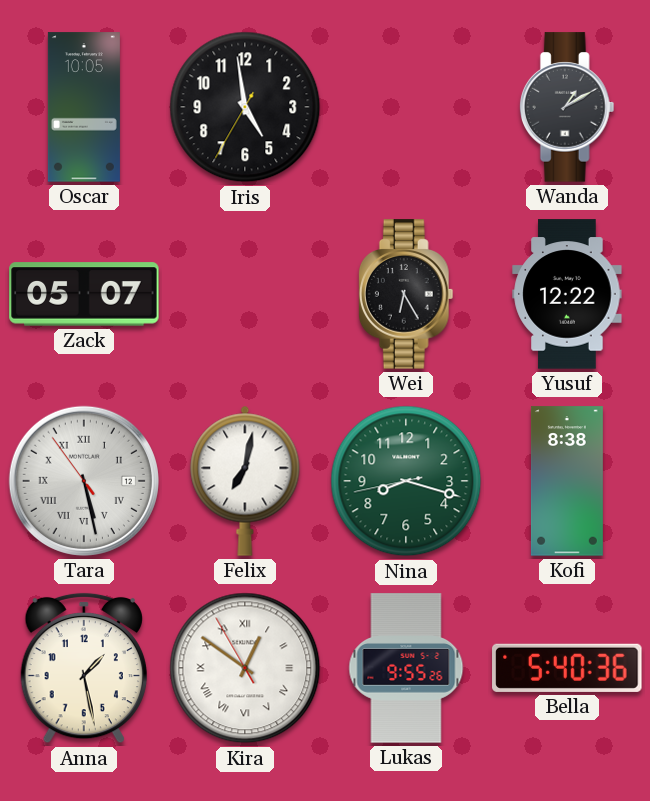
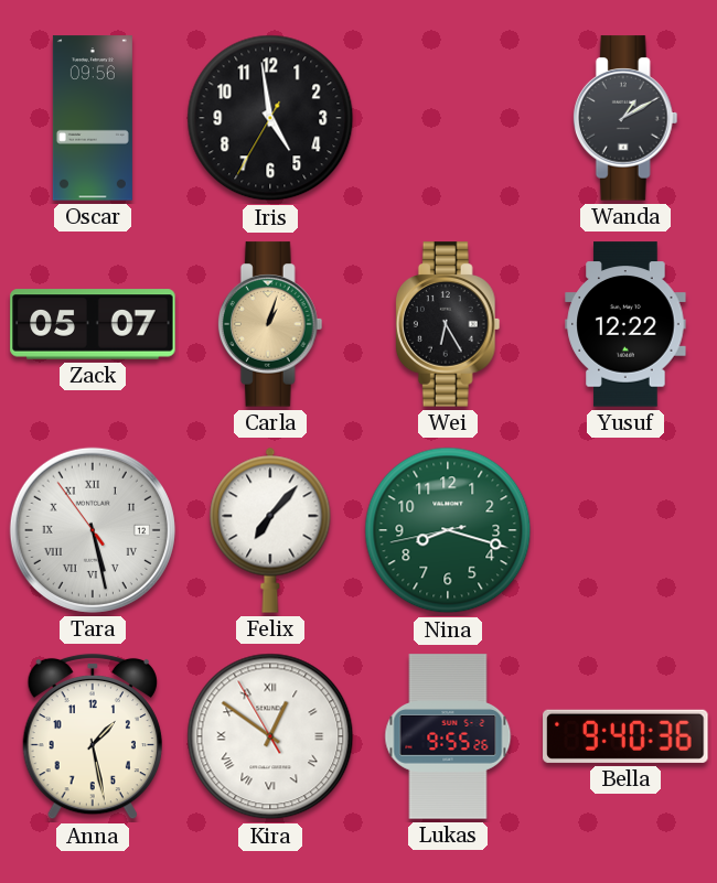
Oscar: 10:05 -> 09:56
Carla: none -> 1:03
Felix: 7:02 -> 7:07
Kofi: 8:38 -> none
Bella: 5:40 -> 9:40
